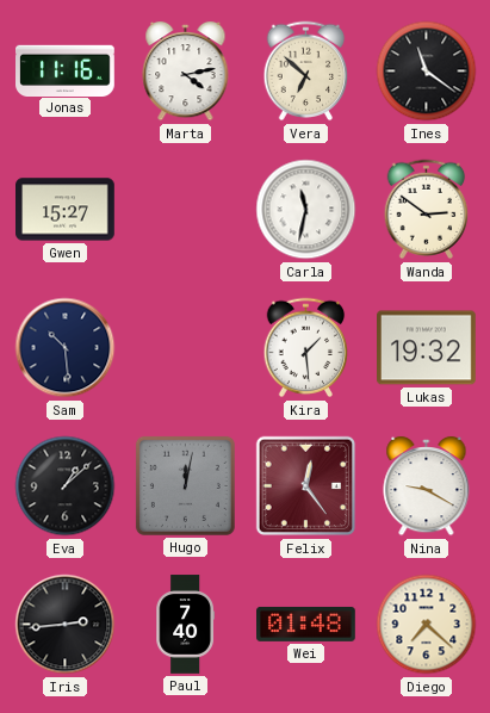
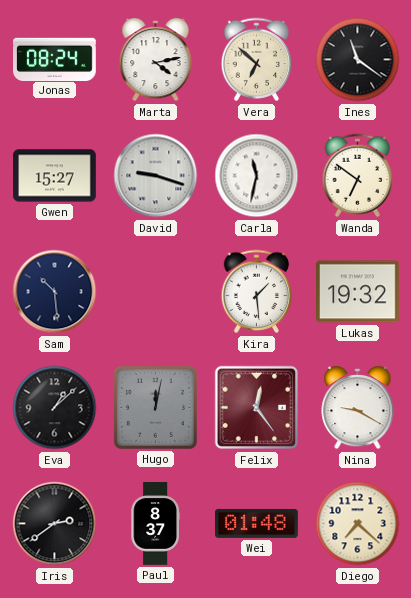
Jonas: 11:16 -> 08:24
David: none -> 9:18
Wanda: 2:51 -> 6:51
Iris: 2:44 -> 2:39
Paul: 7:40 -> 8:37
